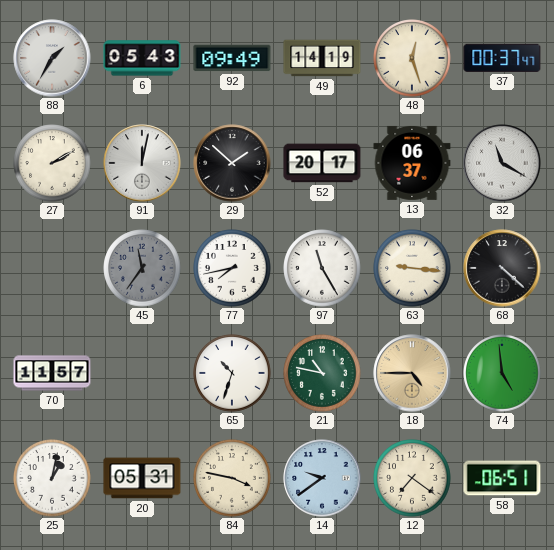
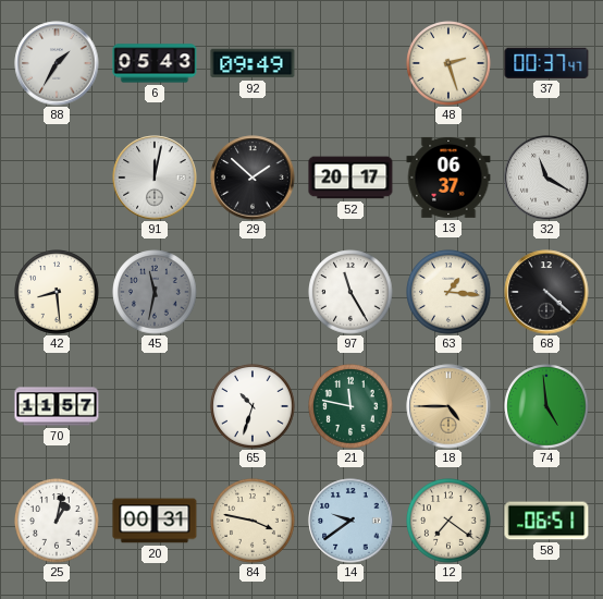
49: 14:19 -> none
48: 12:27 -> 2:27
27: 2:10 -> none
42: none -> 8:29
45: 11:36 -> 11:32
77: 7:43 -> none
63: 9:16 -> 1:16
21: 10:47 -> 11:47
20: 05:31 -> 00:31
